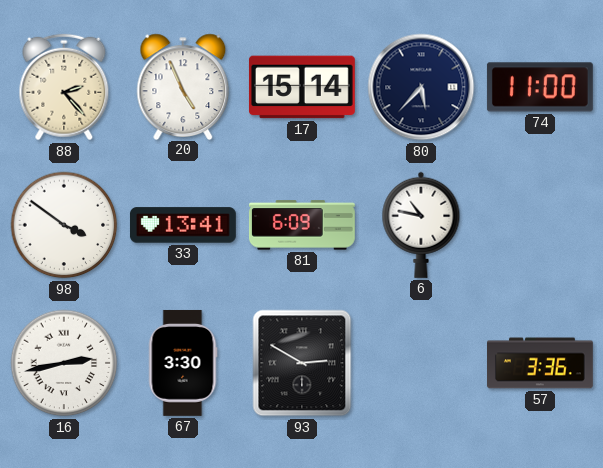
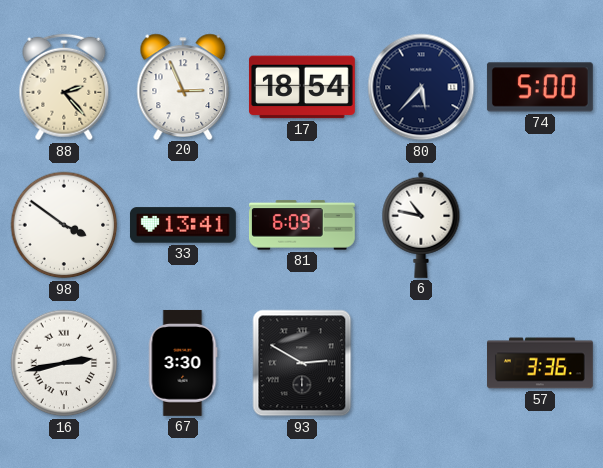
20: 4:56 -> 2:56
17: 15:14 -> 18:54
74: 11:00 -> 5:00
